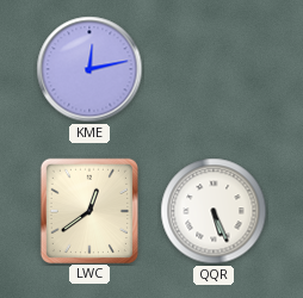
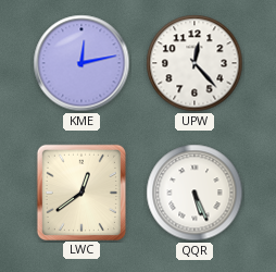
UPW: none -> 12:23
